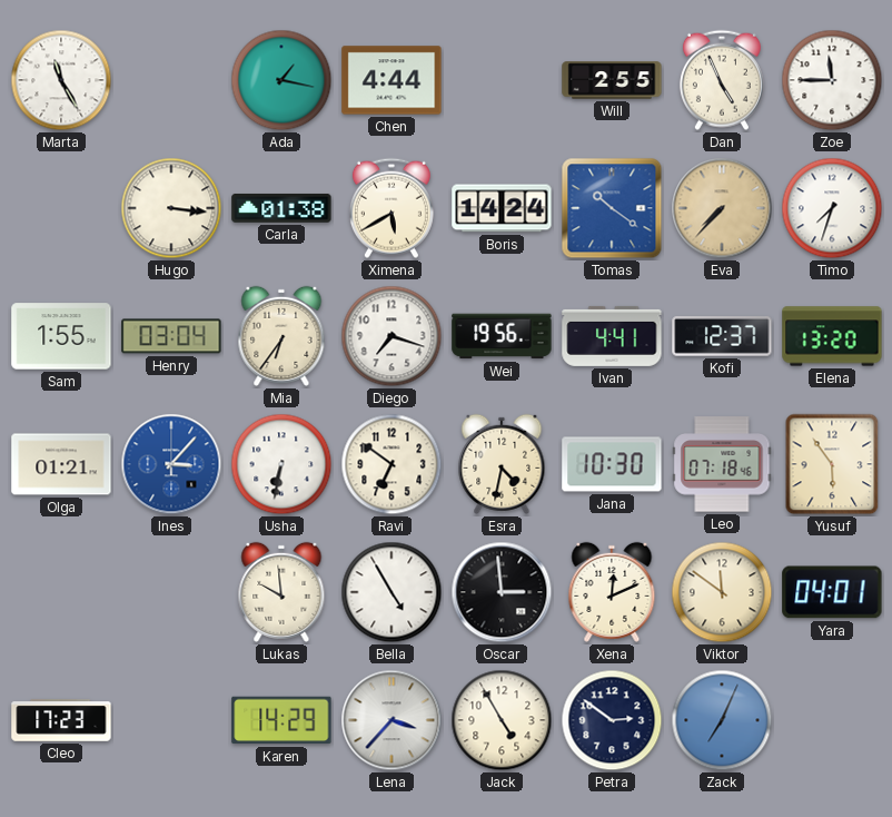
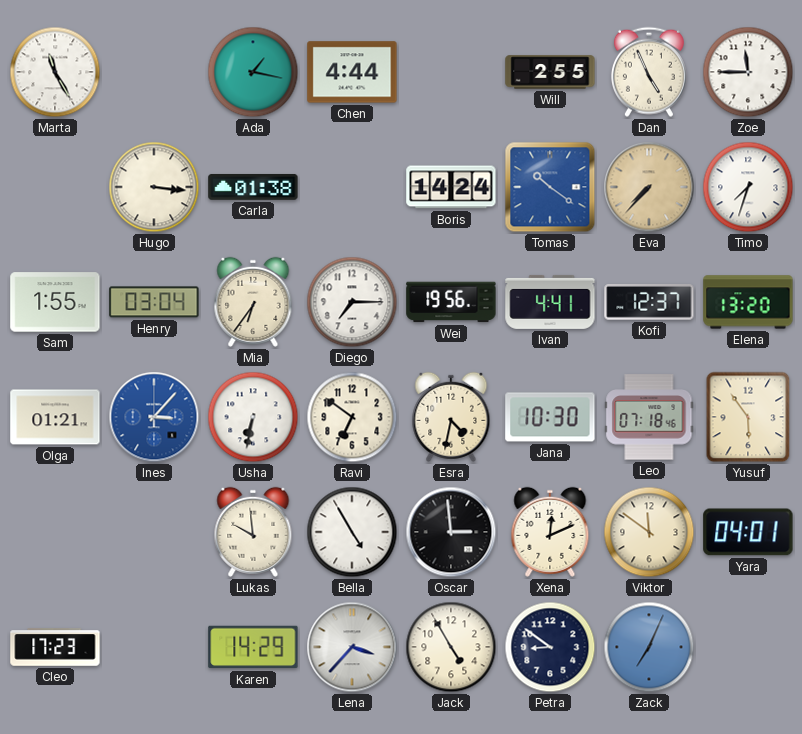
Ximena: 5:40 -> none
Diego: 7:18 -> 7:15
Petra: 2:51 -> 8:51
